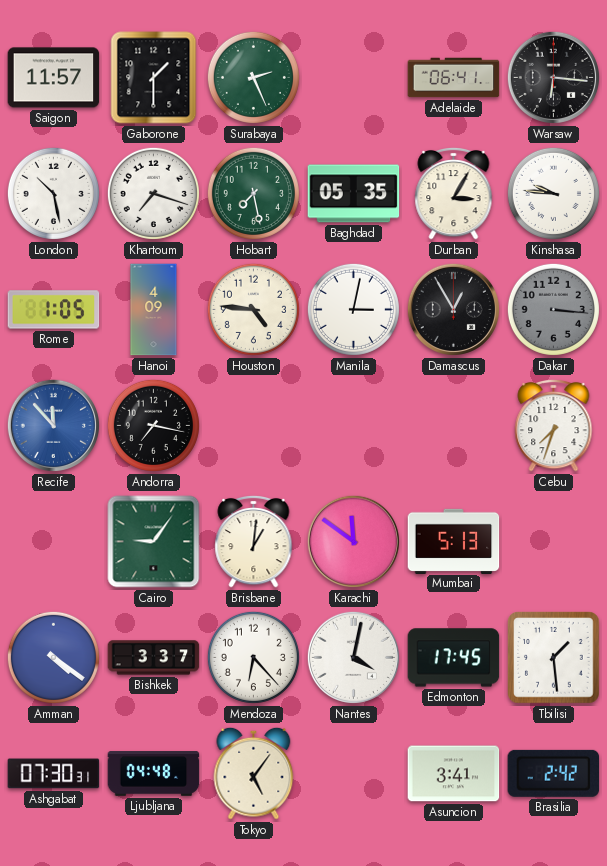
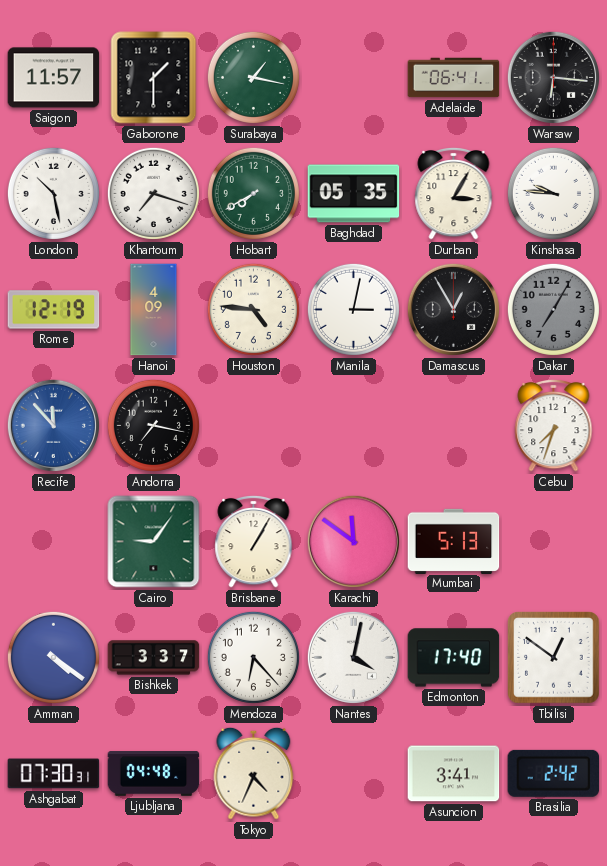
Surabaya: 2:26 -> 1:17
Hobart: 7:28 -> 7:40
Rome: 1:05 -> 12:19
Dakar: 3:16 -> 7:05
Brisbane: 1:01 -> 1:05
Edmonton: 17:45 -> 17:40
Tbilisi: 1:29 -> 12:51
Tokyo: 5:06 -> 4:34
